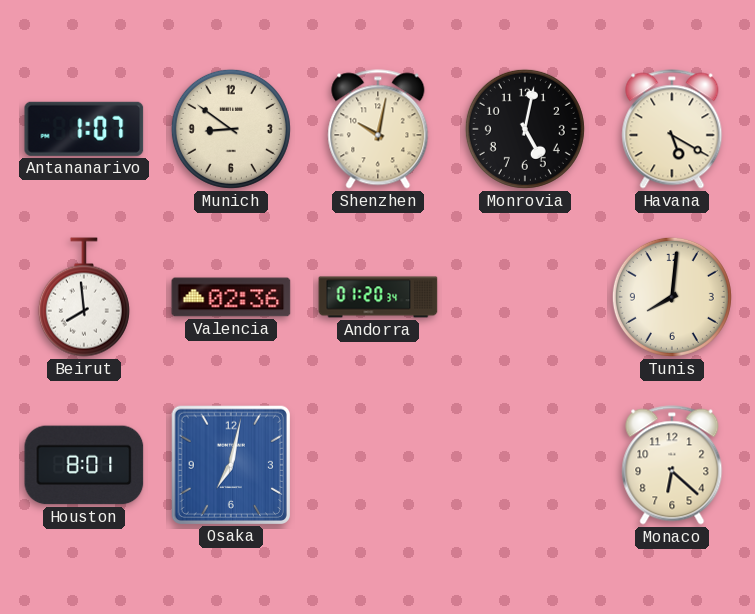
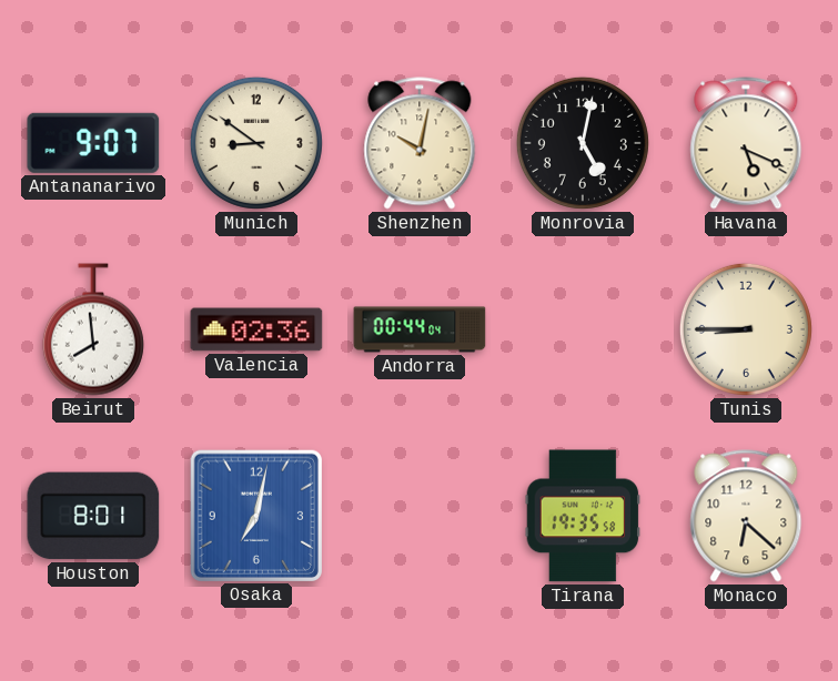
Antananarivo: 1:07 -> 9:07
Havana: 5:20 -> 5:19
Andorra: 01:20 -> 00:44
Tunis: 8:01 -> 8:45
Tirana: none -> 19:35
